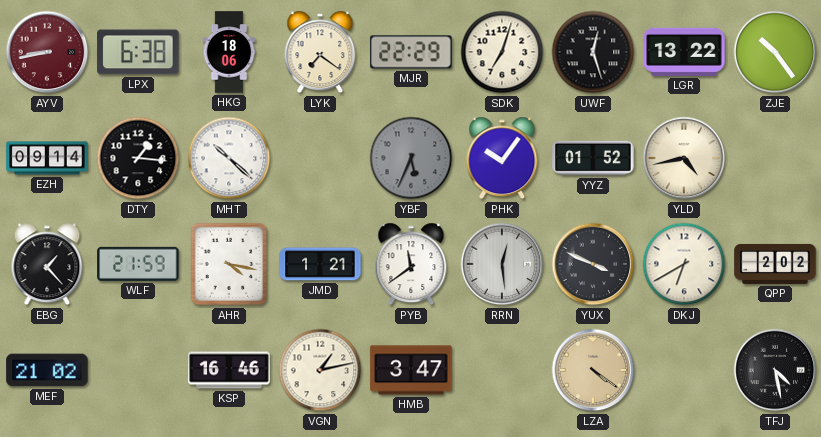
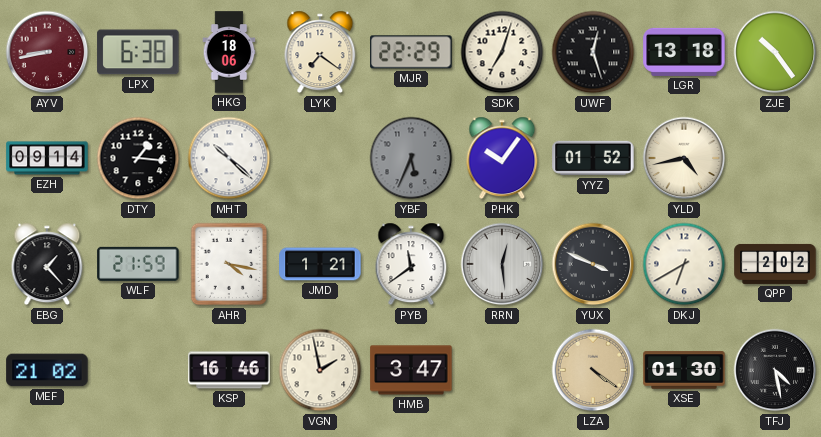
LGR: 13:22 -> 13:18
VGN: 1:13 -> 1:58
XSE: none -> 01:30
